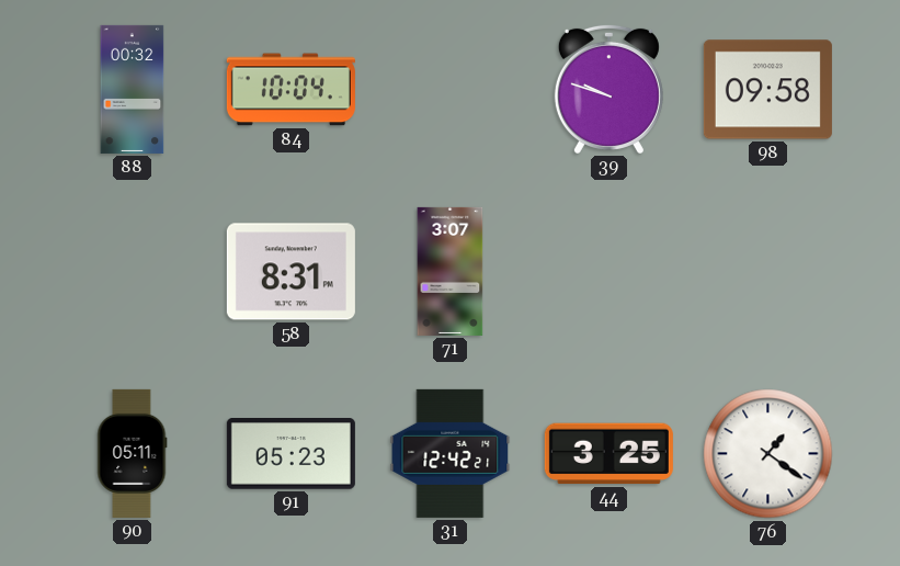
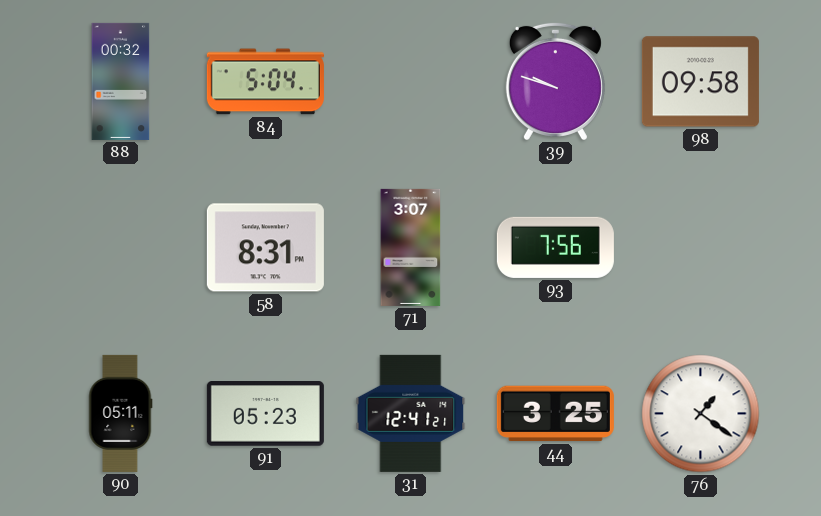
84: 10:04 -> 5:04
93: none -> 7:56
31: 12:42 -> 12:41
